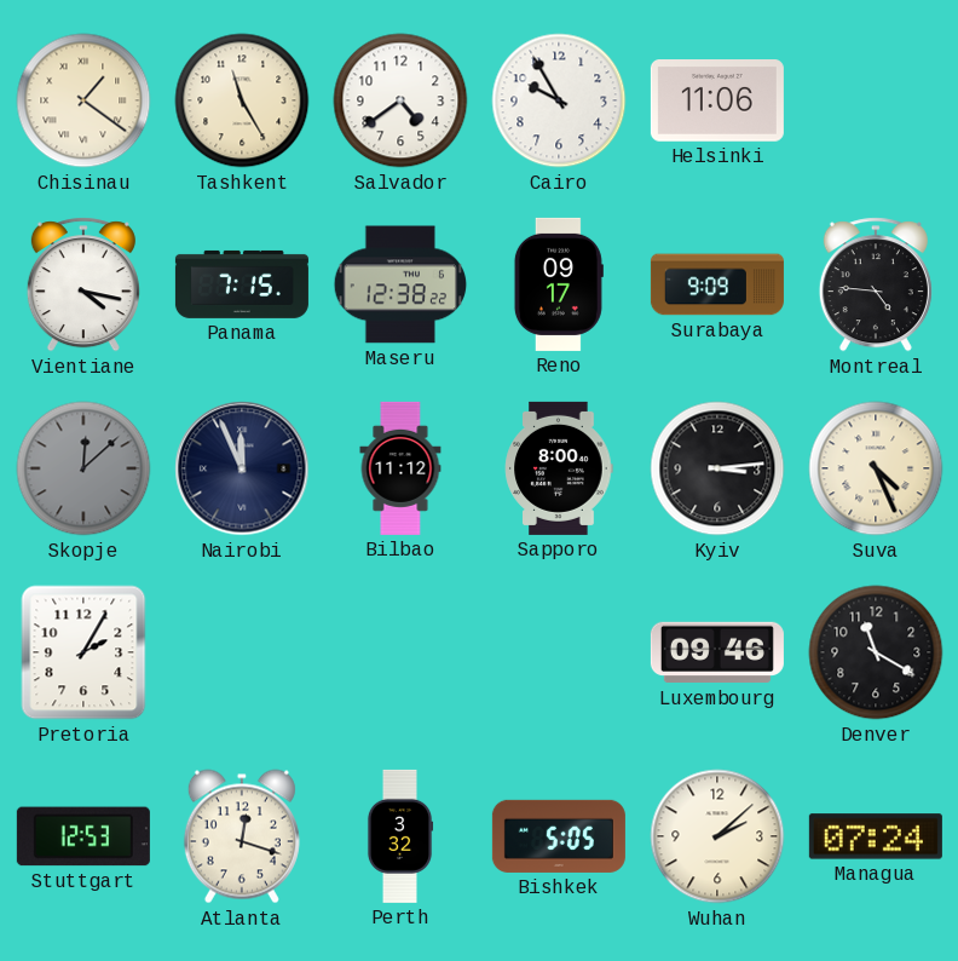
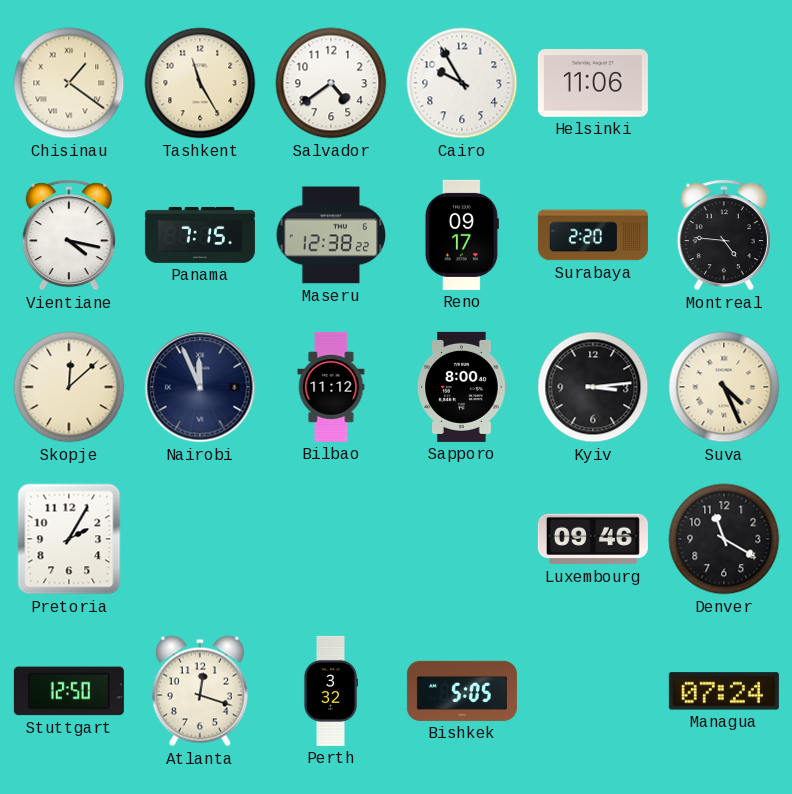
Surabaya: 9:09 -> 2:20
Skopje dial: grey -> cream
Stuttgart: 12:53 -> 12:50
Wuhan: 2:08 -> none
